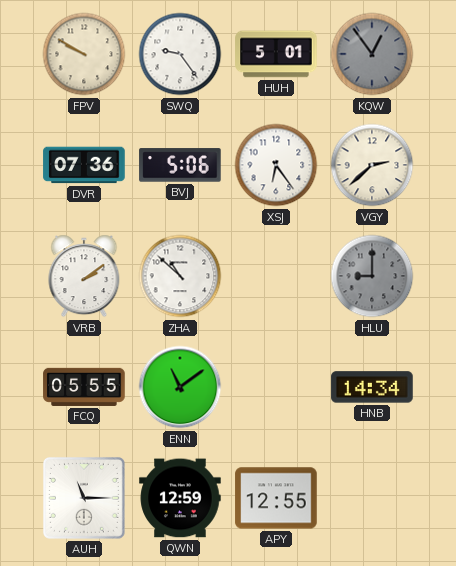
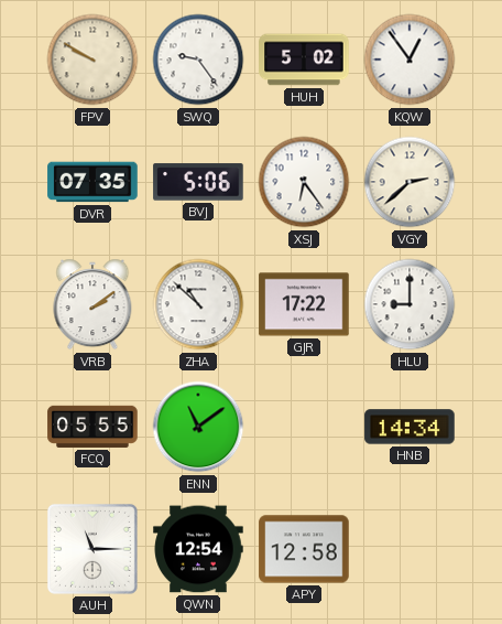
HUH: 5:01 -> 5:02
KQW dial: grey -> white
DVR: 07:36 -> 07:35
GJR: none -> 17:22
HLU dial: grey -> white
QWN: 12:59 -> 12:54
APY: 12:55 -> 12:58
